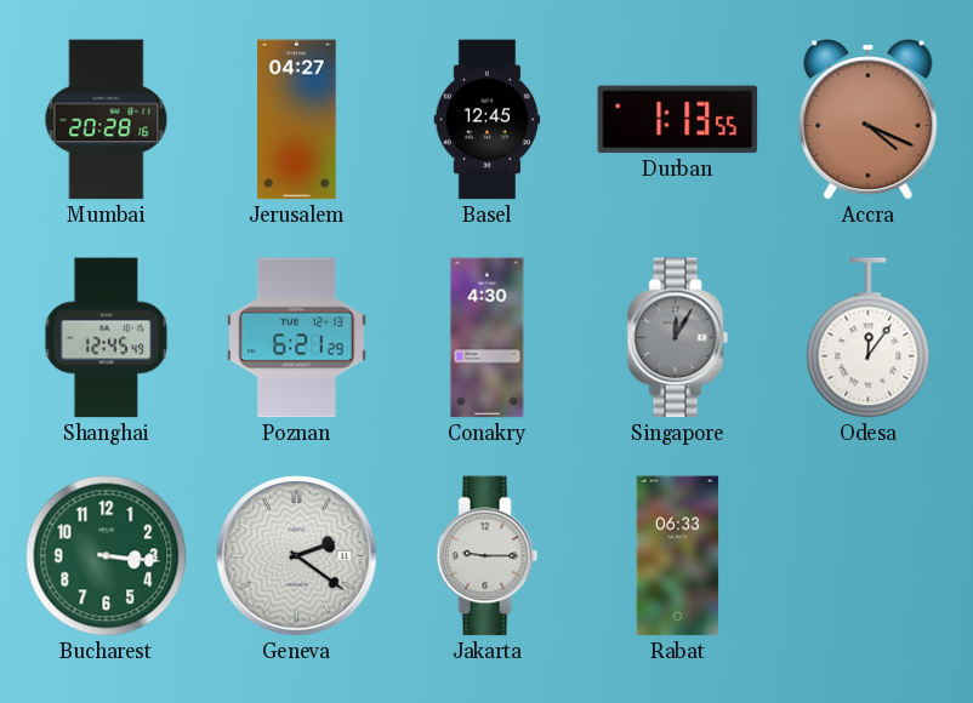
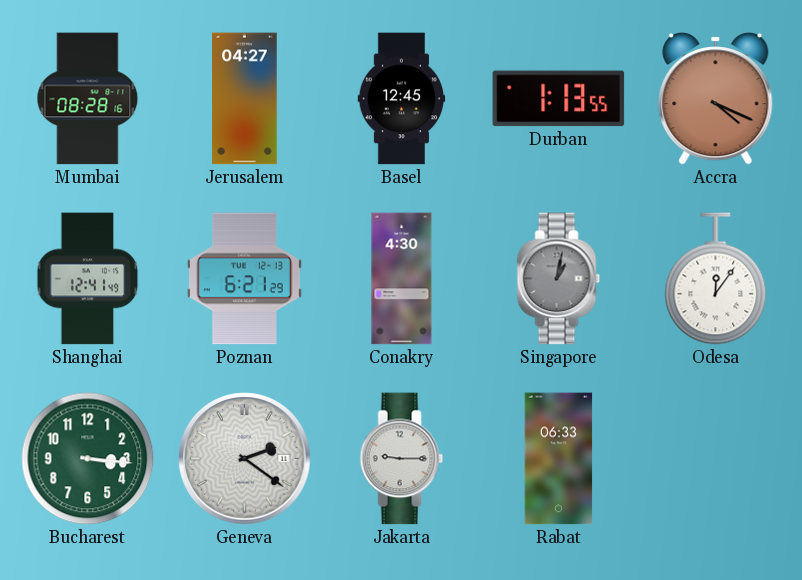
Mumbai: 20:28 -> 08:28
Shanghai: 12:45 -> 12:41
Singapore: 12:05 -> 1:02
